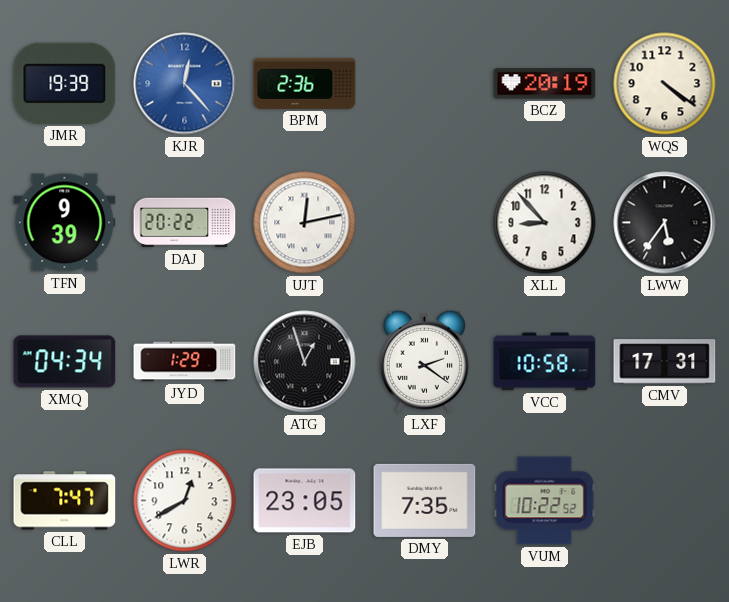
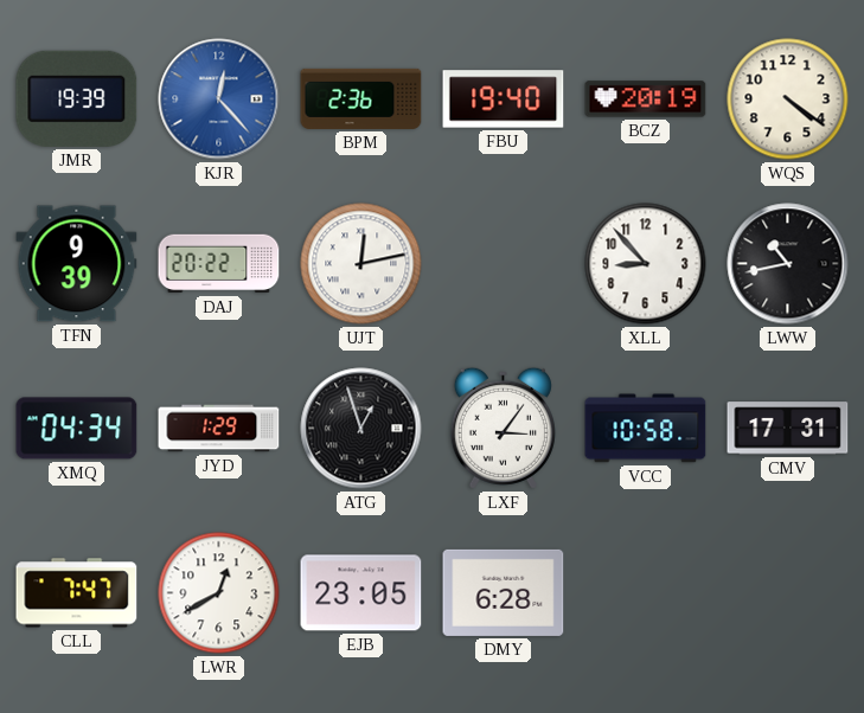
FBU: none -> 19:40
LWW: 5:36 -> 10:43
LXF: 2:21 -> 3:06
DMY: 7:35 -> 6:28
VUM: 10:22 -> none
